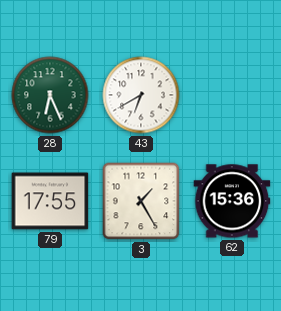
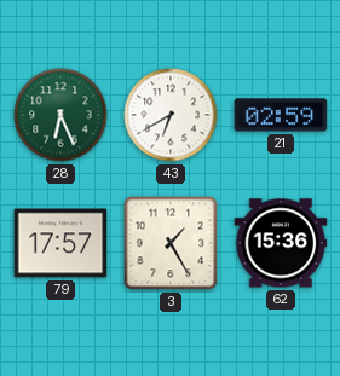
21: none -> 02:59
79: 17:55 -> 17:57
